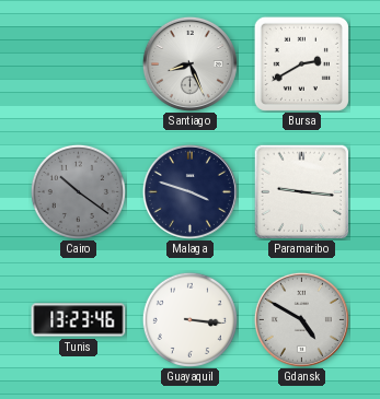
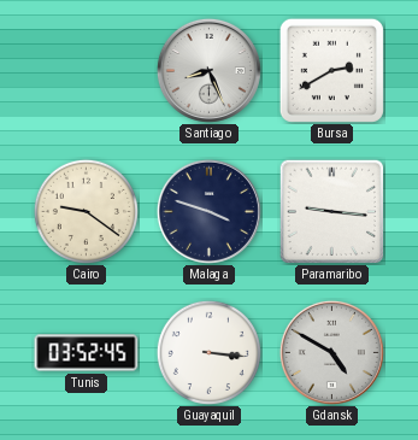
Cairo: 10:21 -> 9:21
Cairo dial: grey -> cream
Tunis: 13:23 -> 03:52
